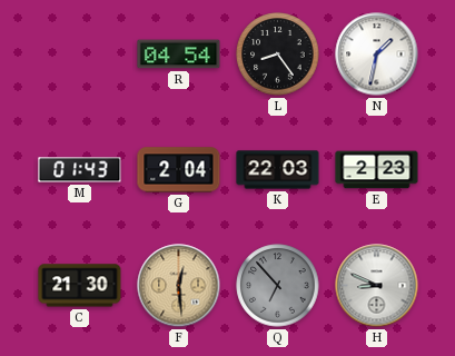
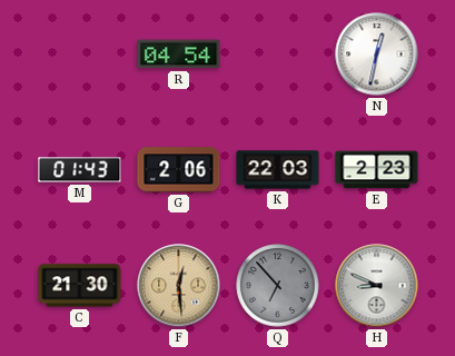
L: 8:24 -> none
N: 1:32 -> 12:32
G: 2:04 -> 2:06
